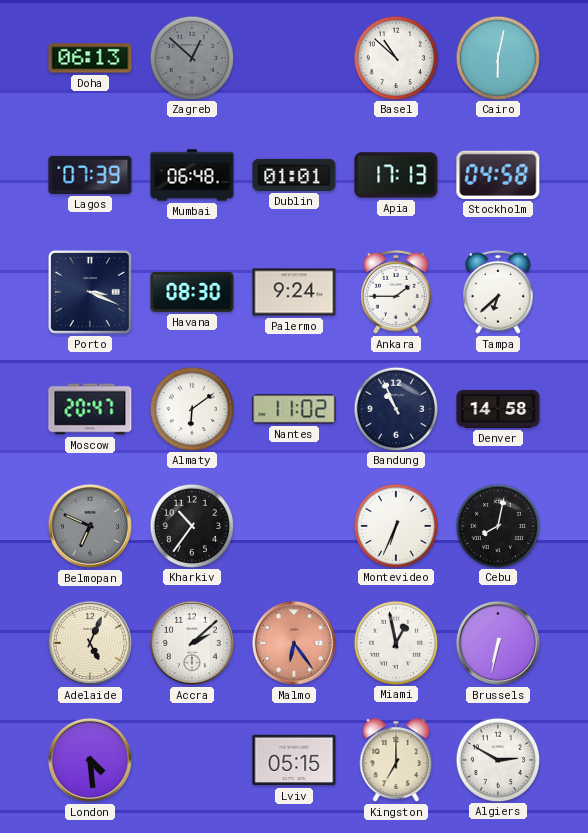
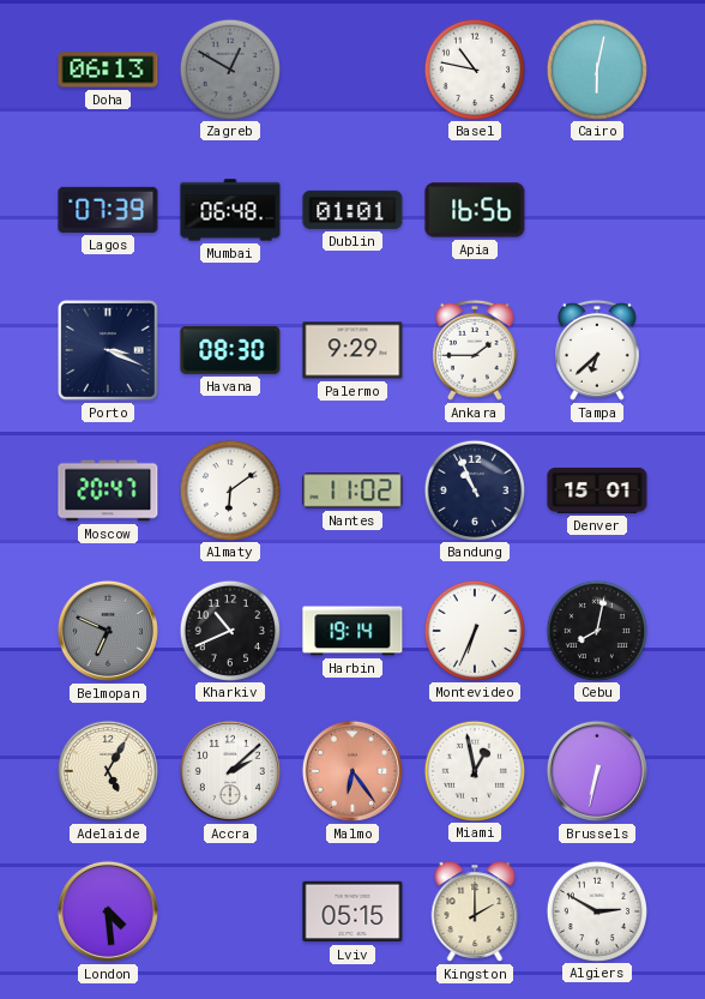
Zagreb: 12:52 -> 12:50
Basel: 10:52 -> 10:47
Apia: 17:13 -> 16:56
Stockholm: 04:58 -> none
Palermo: 9:24 -> 9:29
Denver: 14:58 -> 15:01
Kharkiv: 10:36 -> 10:41
Harbin: none -> 19:14
Adelaide: 5:04 -> 5:05
Kingston: 7:00 -> 2:00
